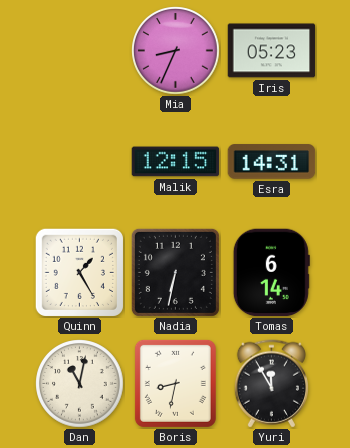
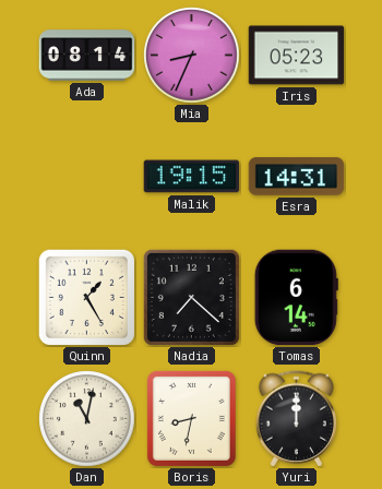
Ada: none -> 08:14
Malik: 12:15 -> 19:15
Nadia: 6:32 -> 7:22
Yuri: 11:55 -> 12:00
